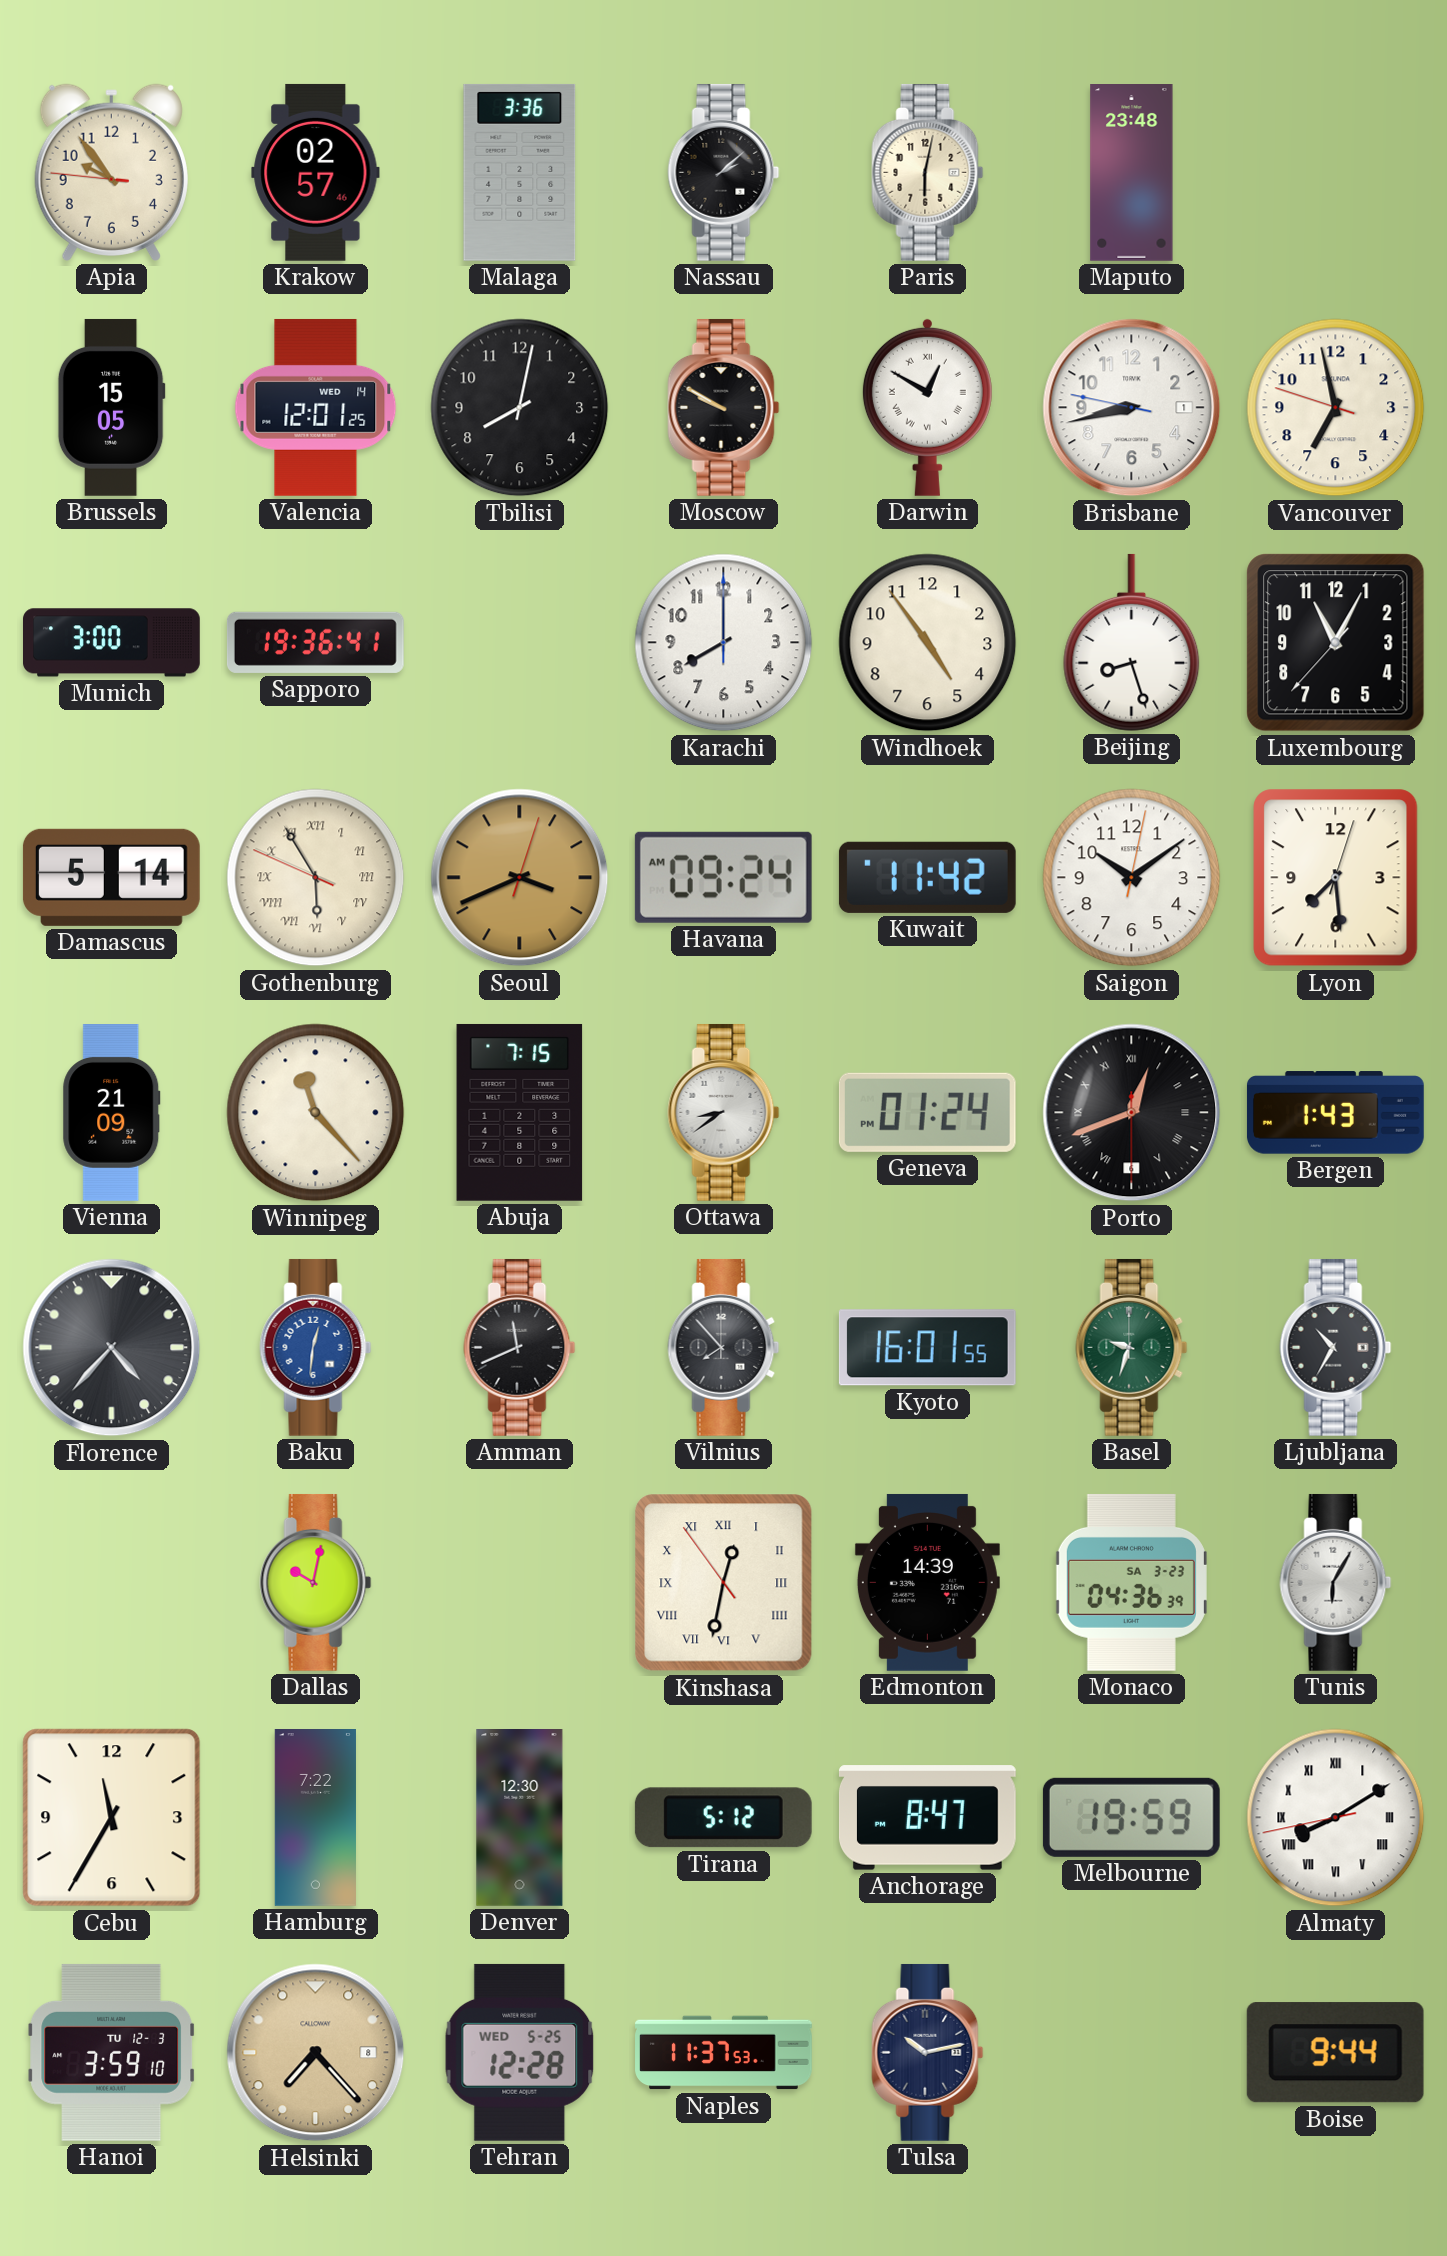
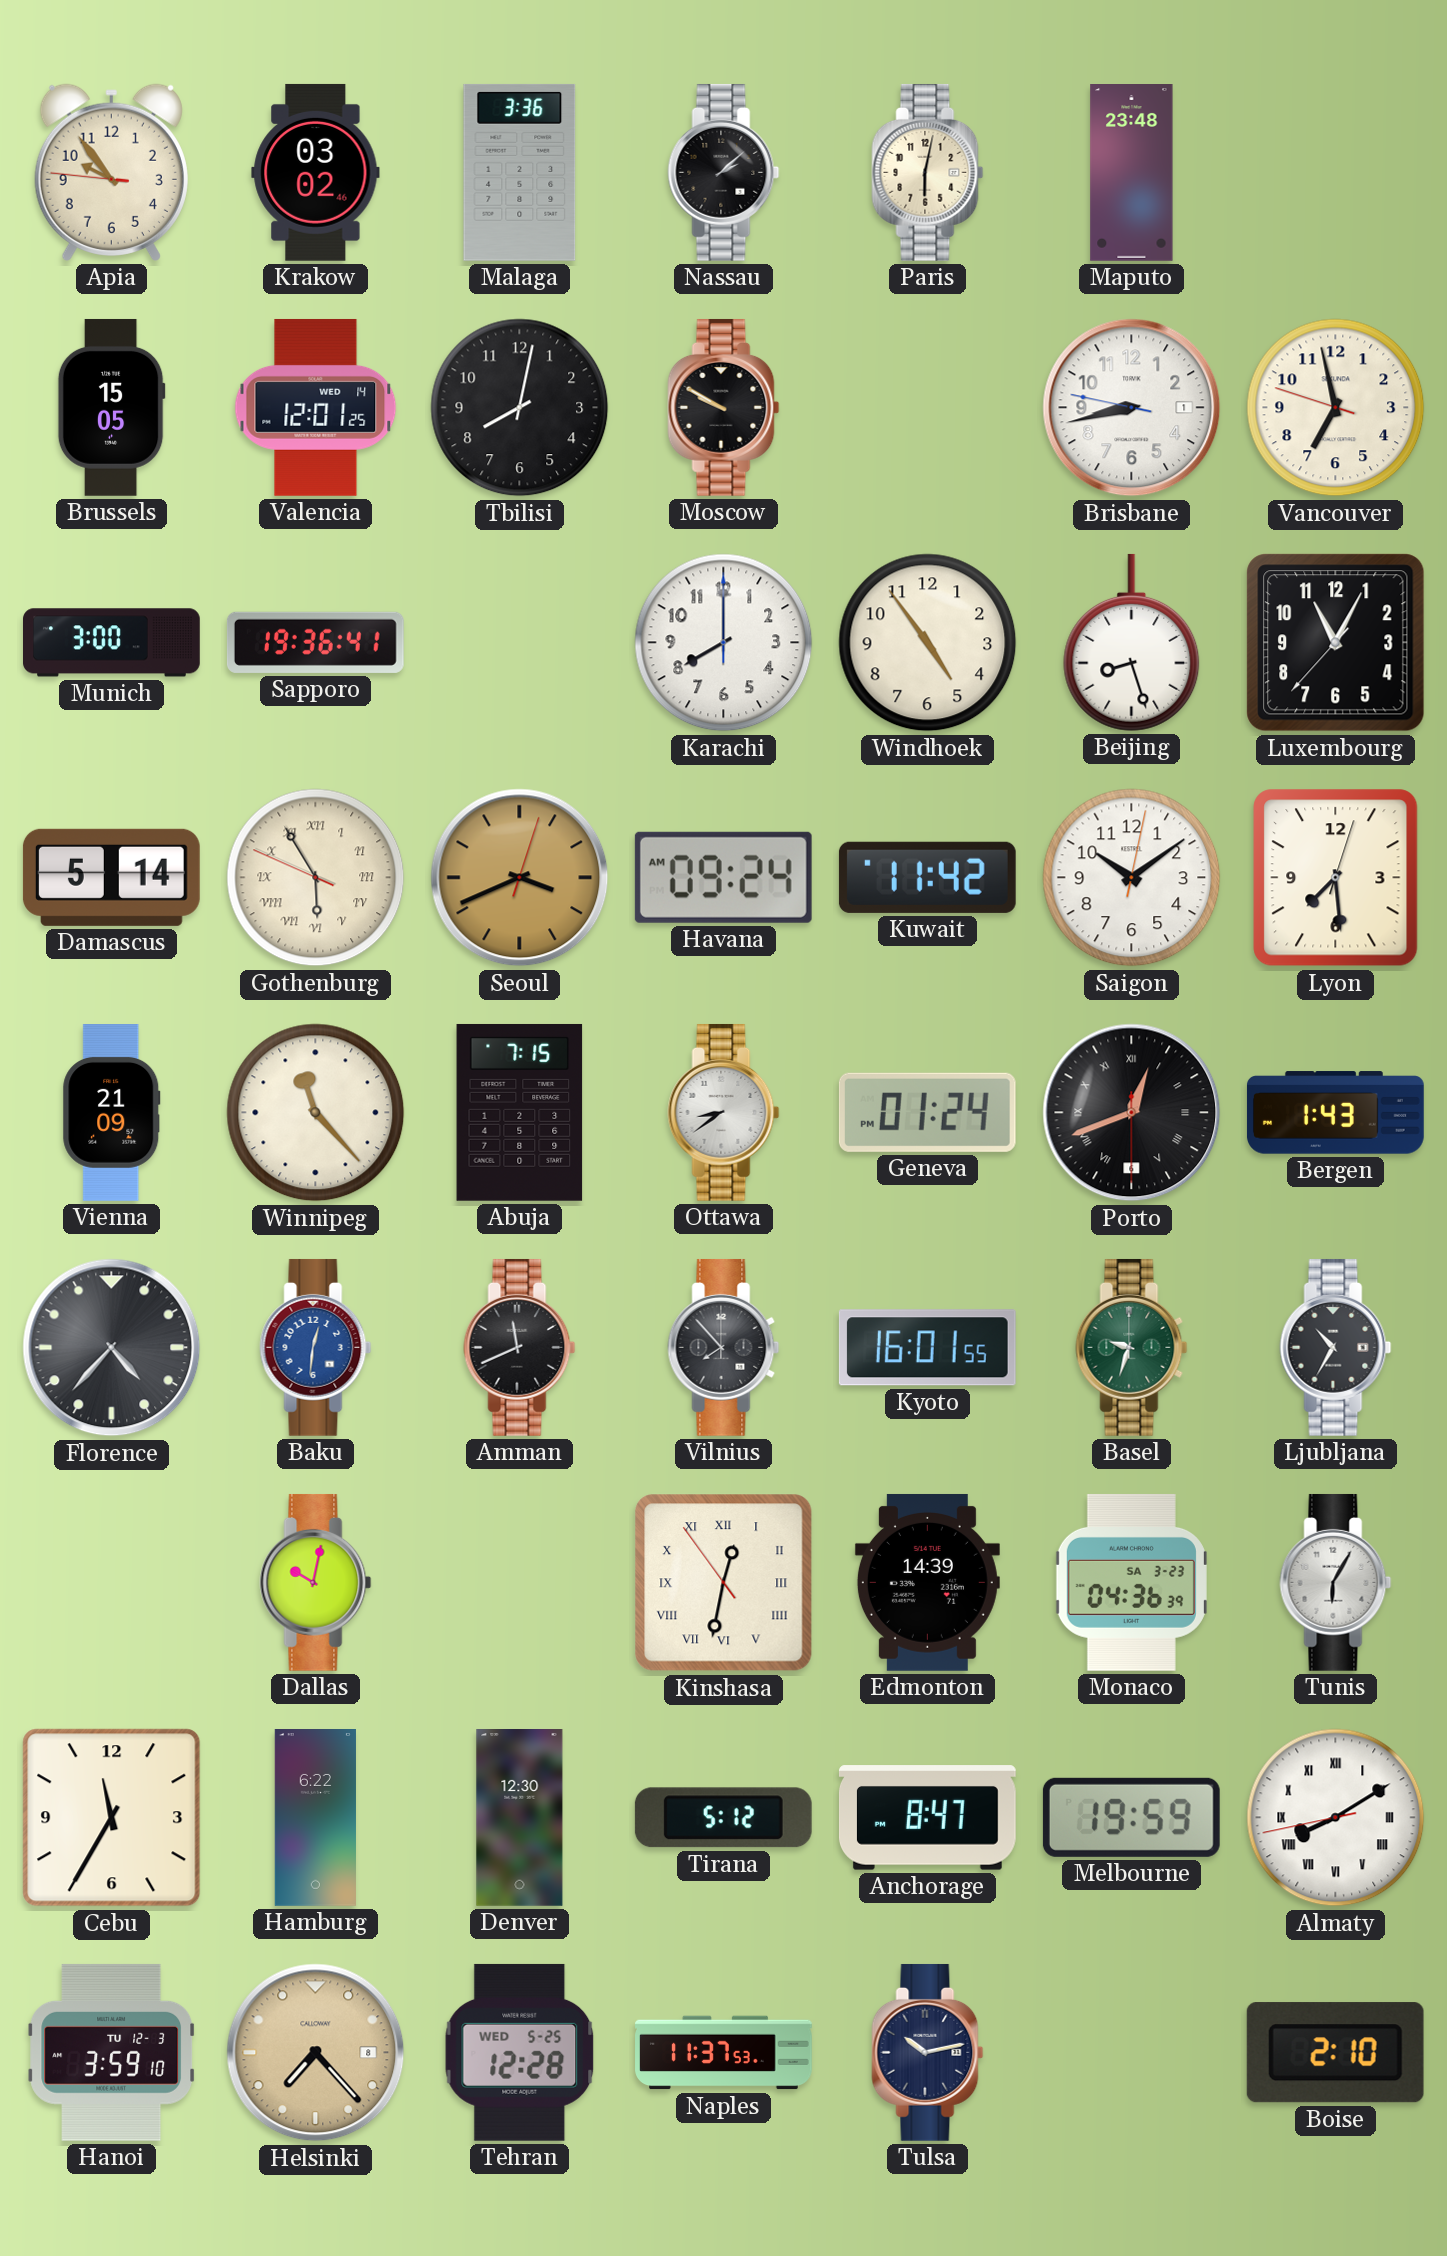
Krakow: 02:57 -> 03:02
Darwin: 12:50 -> none
Hamburg: 7:22 -> 6:22
Boise: 9:44 -> 2:10
